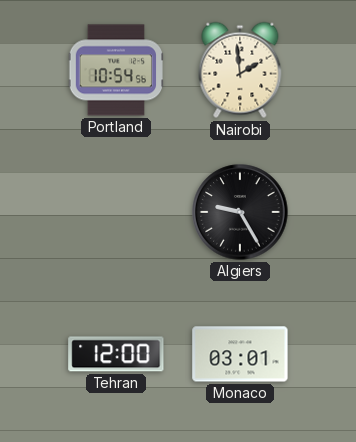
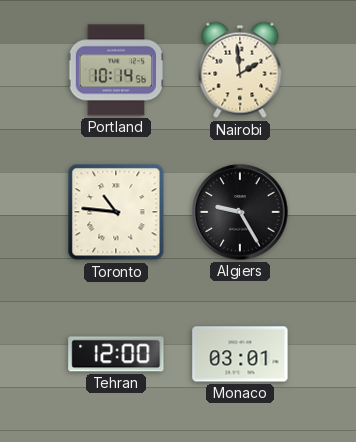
Portland: 10:54 -> 10:14
Toronto: none -> 10:46
